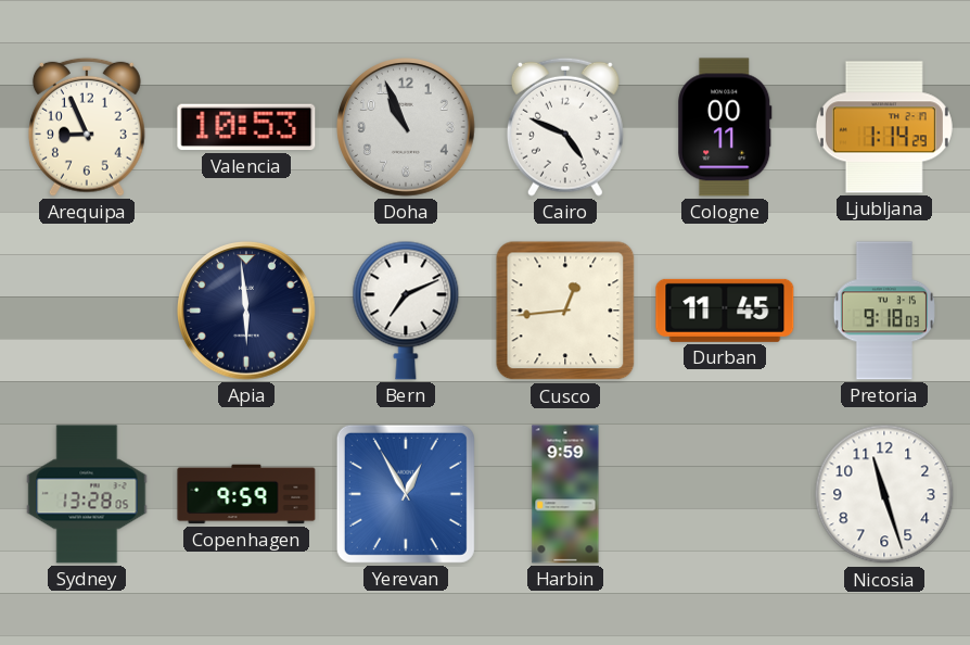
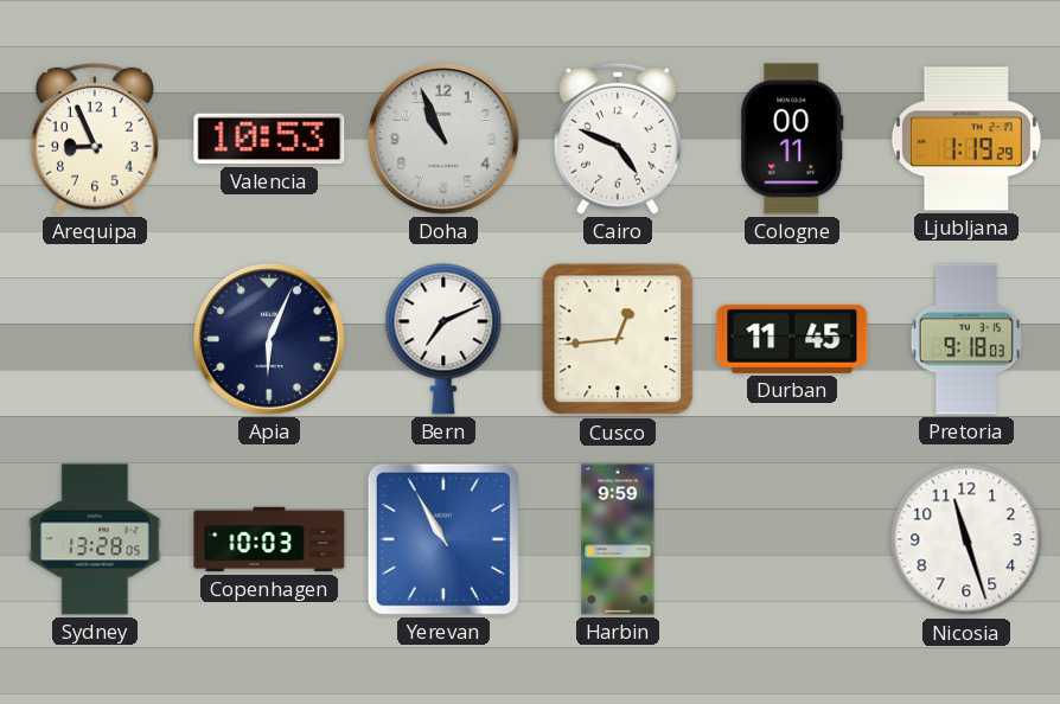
Ljubljana: 1:14 -> 1:19
Apia: 5:59 -> 6:04
Copenhagen: 9:59 -> 10:03
Yerevan: 12:55 -> 10:55
